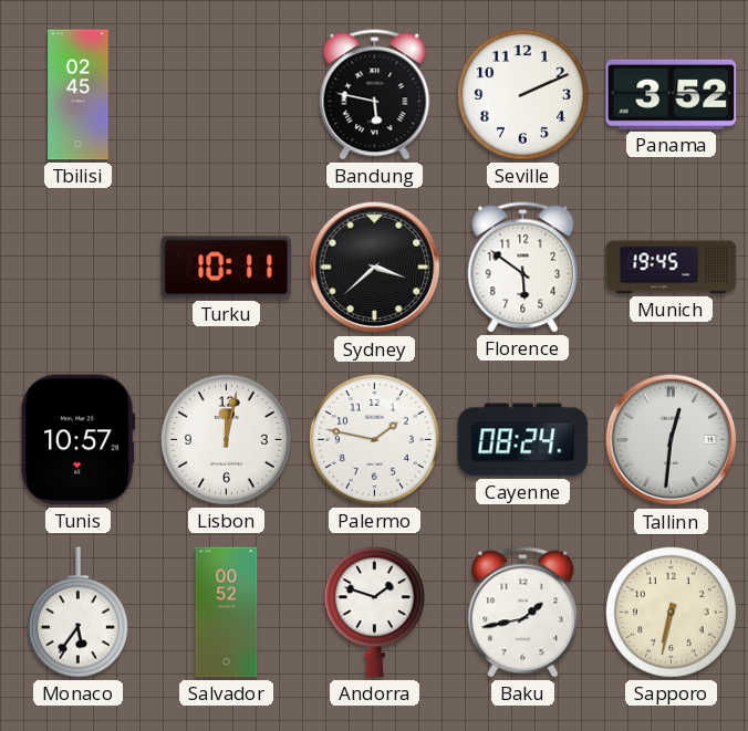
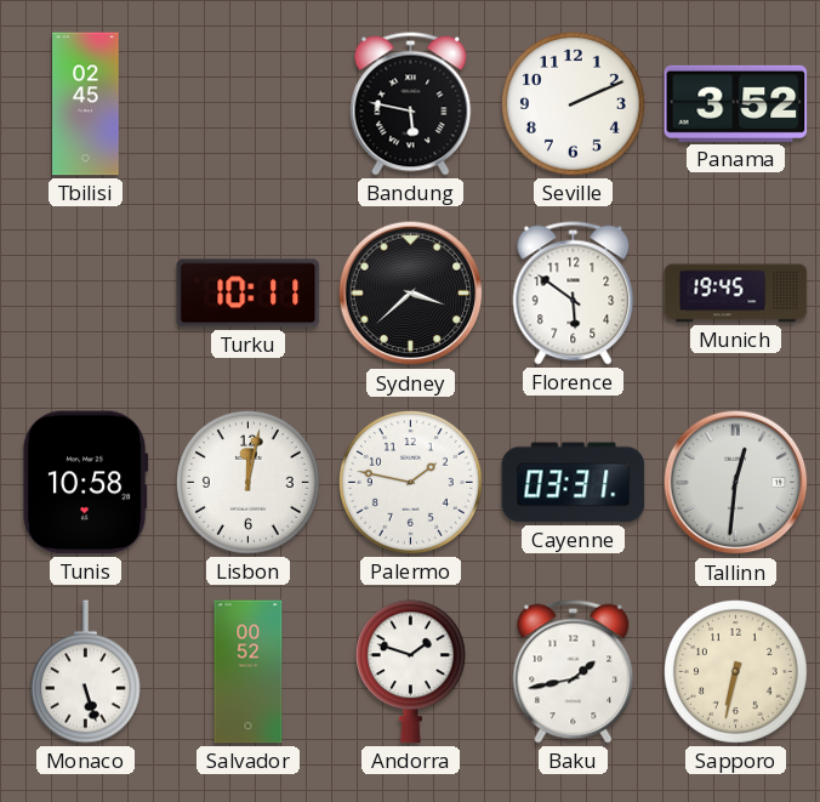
Tunis: 10:57 -> 10:58
Cayenne: 08:24 -> 03:31
Monaco: 5:36 -> 5:27
